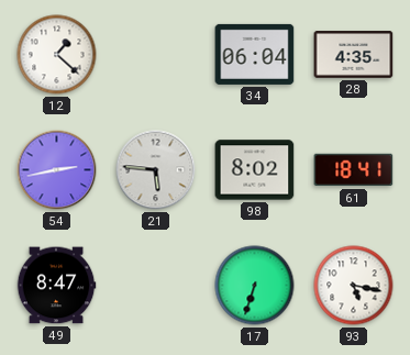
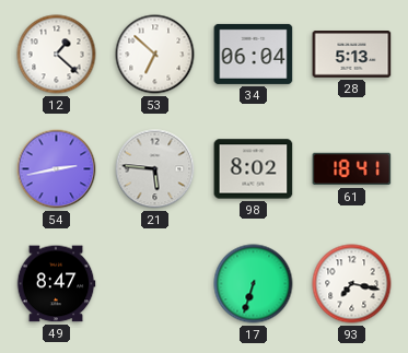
53: none -> 6:52
28: 4:35 -> 5:13
93: 5:17 -> 7:17
